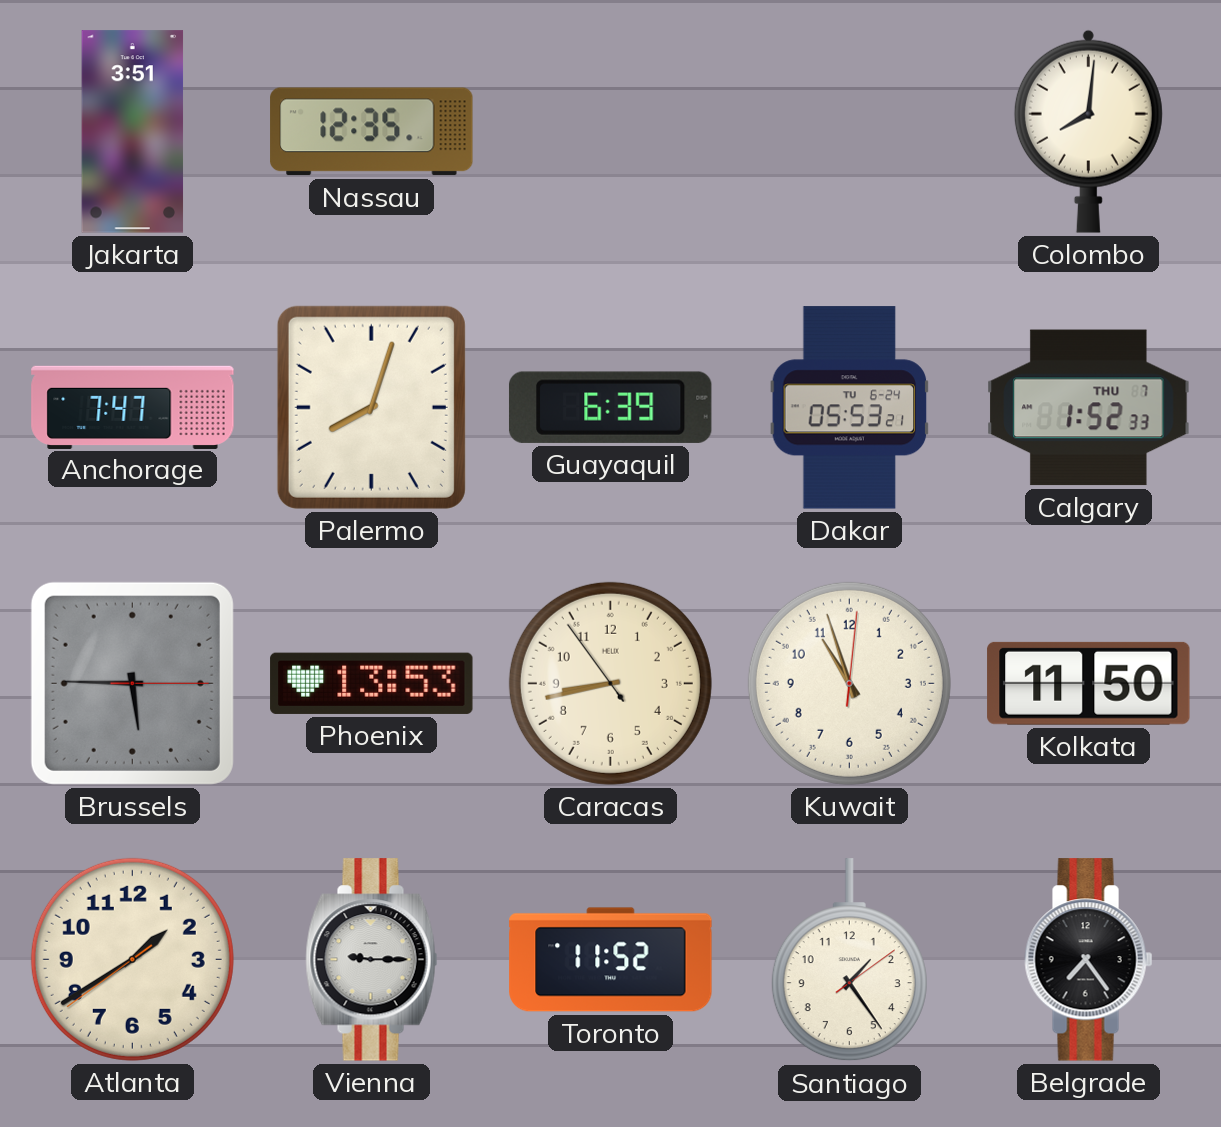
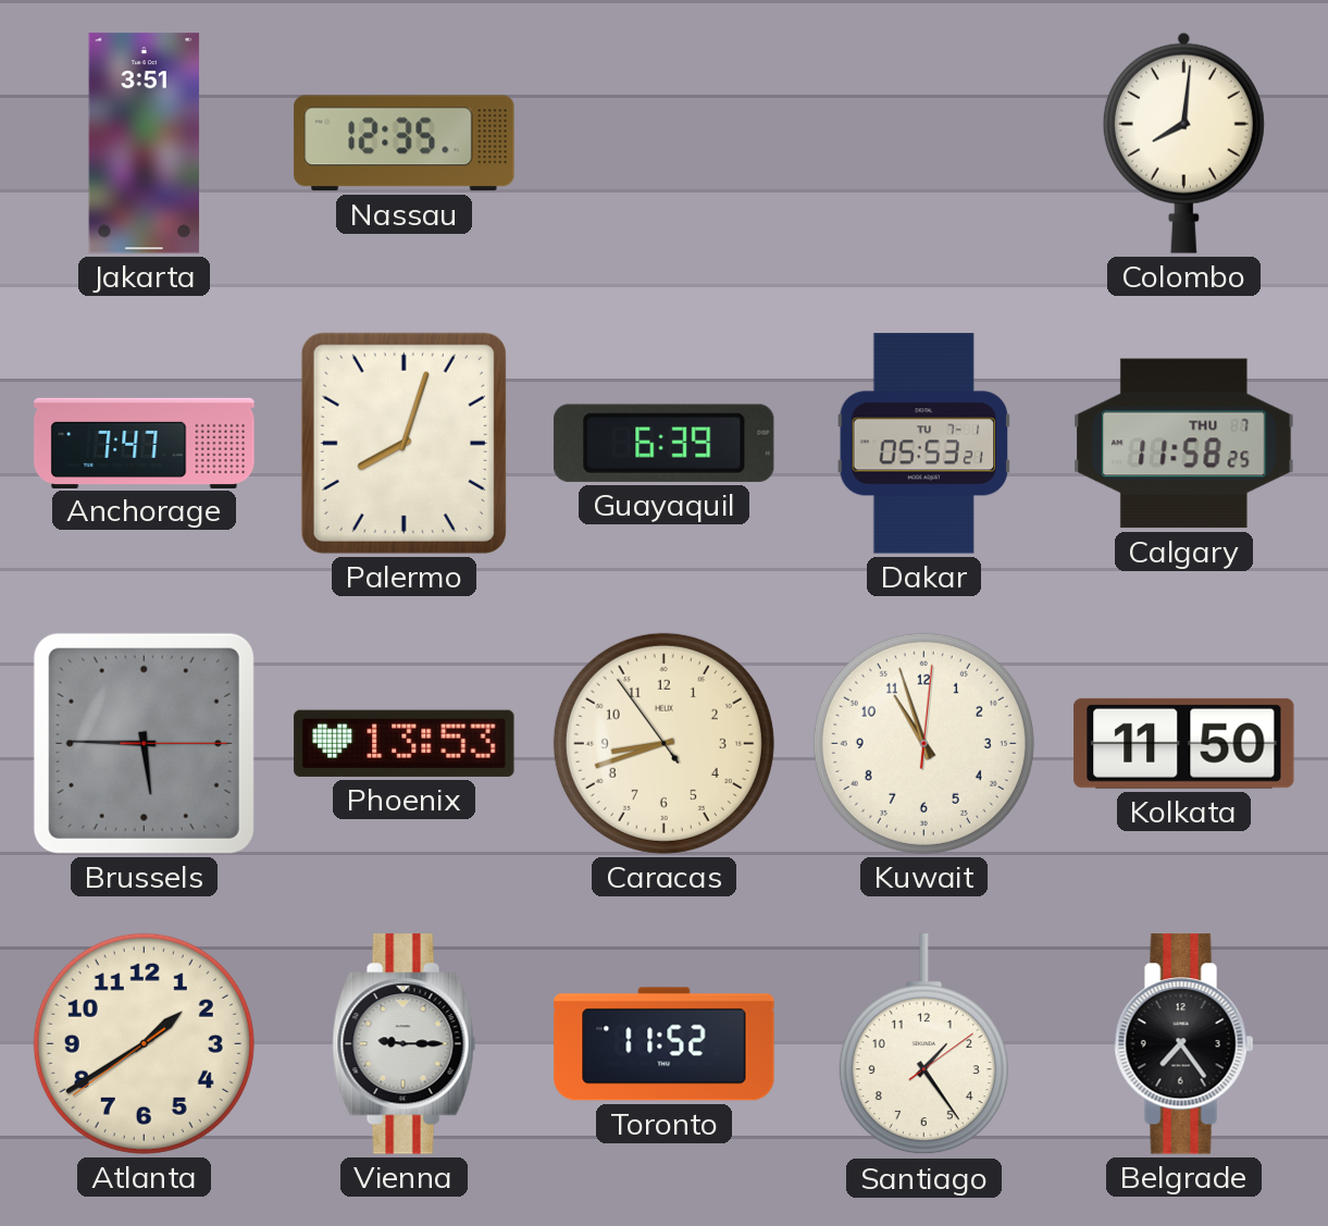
Dakar date: TU 6-24 -> TU 7-1
Calgary: 1:52 -> 11:58
Caracas: 8:42 -> 8:41
